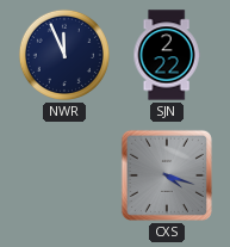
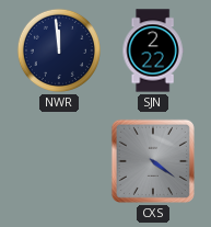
NWR: 11:56 -> 11:59
CXS: 4:18 -> 4:21
